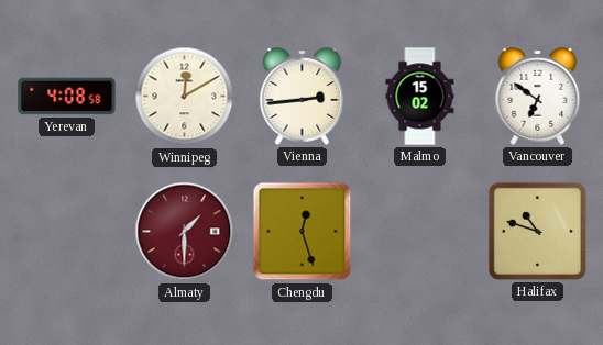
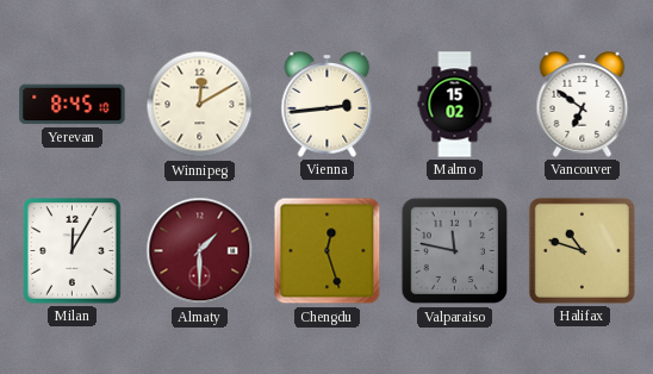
Yerevan: 4:08 -> 8:45
Milan: none -> 12:05
Valparaiso: none -> 11:47
